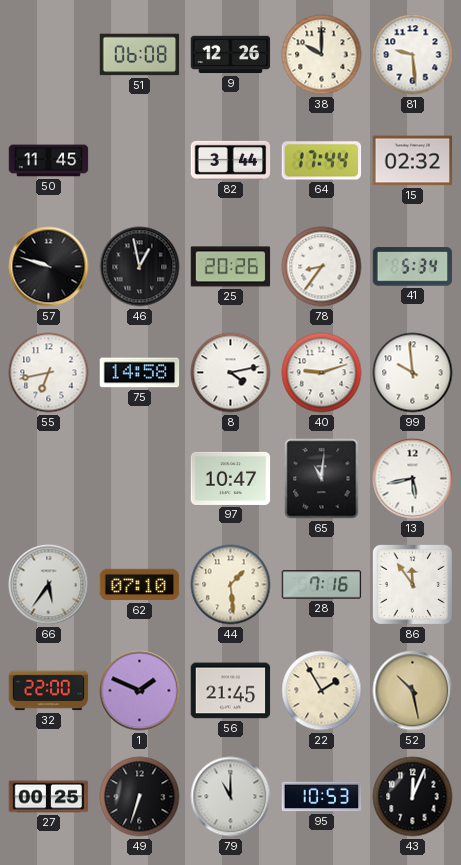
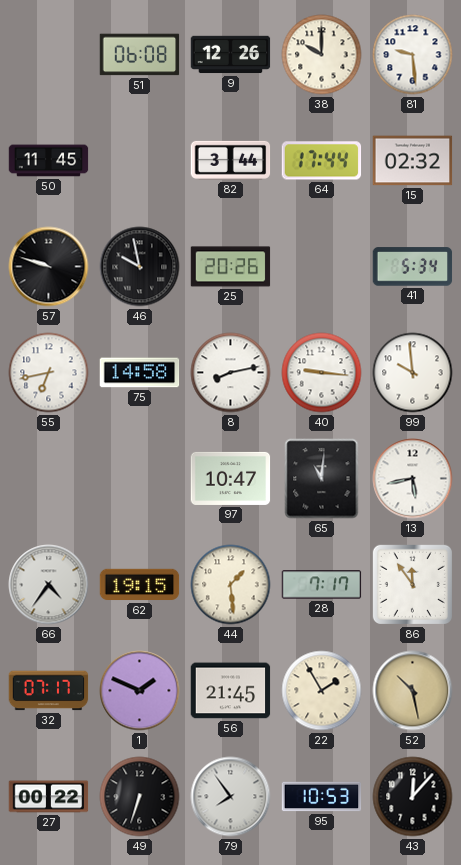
46: 12:58 -> 9:58
78: 8:36 -> none
8: 4:13 -> 8:13
40: 9:12 -> 9:16
66: 5:36 -> 4:36
62: 07:10 -> 19:15
28: 7:16 -> 7:17
32: 22:00 -> 07:17
27: 00:25 -> 00:22
79: 11:00 -> 7:54
43: 12:04 -> 12:07
